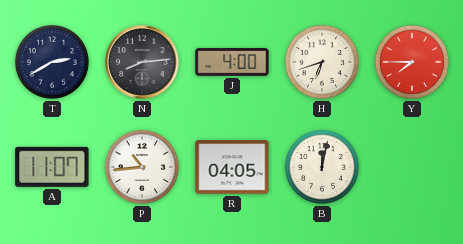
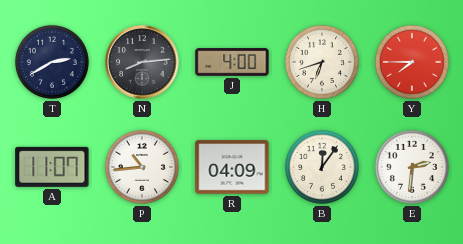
R: 04:05 -> 04:09
B: 12:02 -> 12:06
E: none -> 2:31
